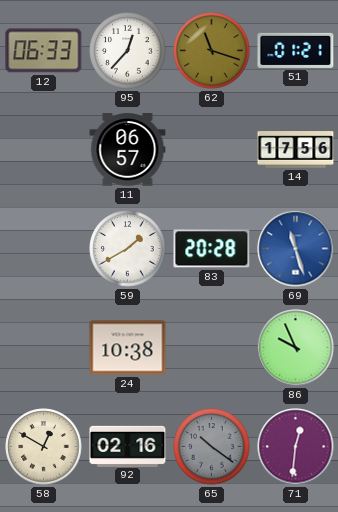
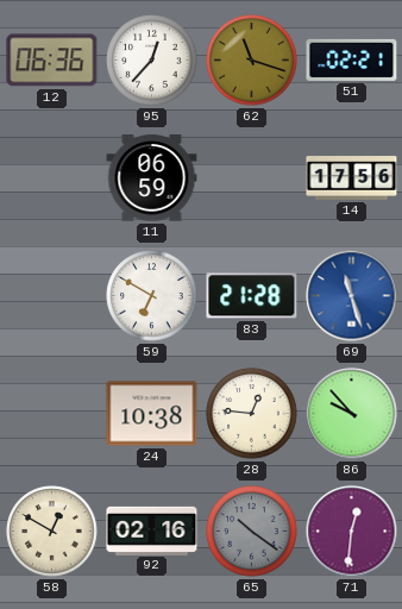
12: 06:33 -> 06:36
51: 01:21 -> 02:21
11: 06:57 -> 06:59
59: 1:40 -> 6:50
83: 20:28 -> 21:28
28: none -> 12:46
86: 9:56 -> 9:53
